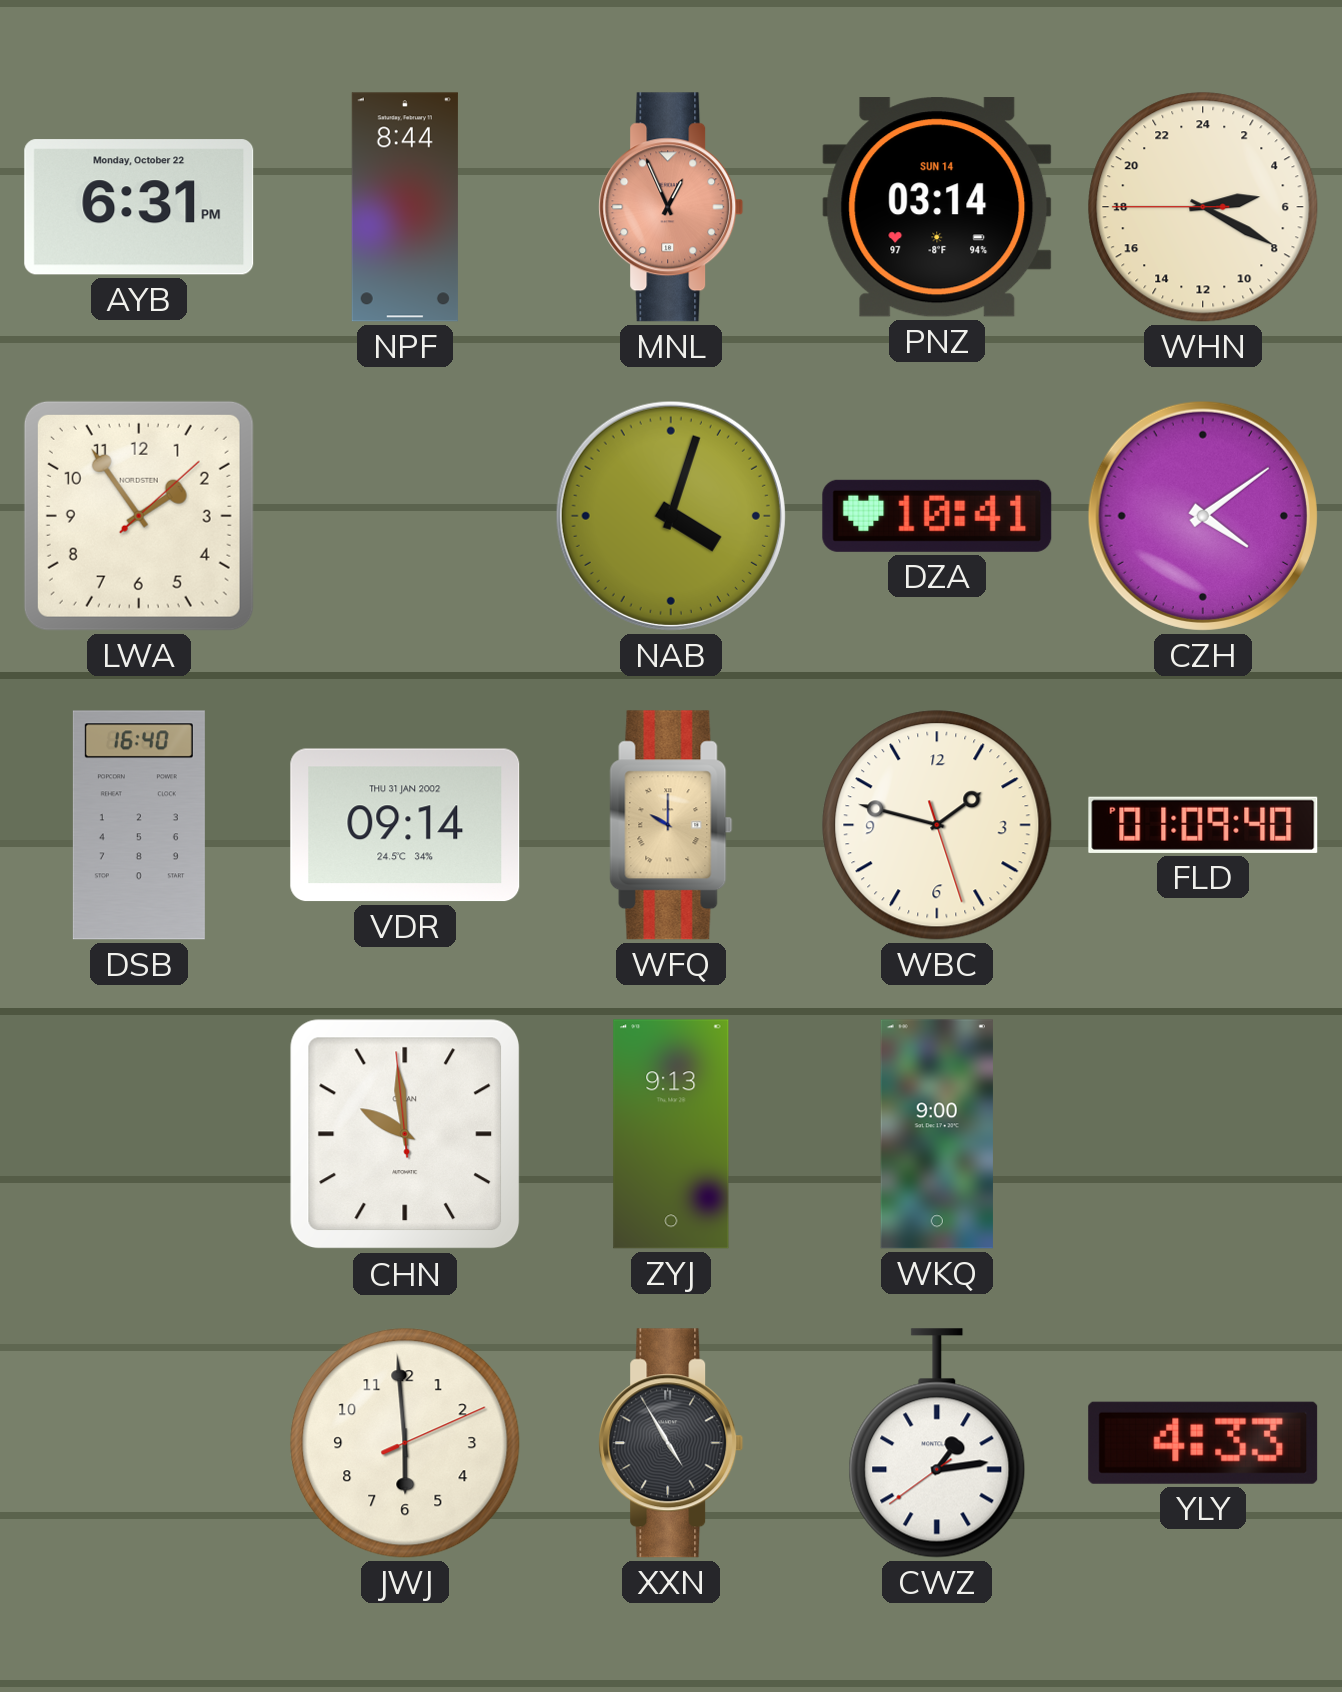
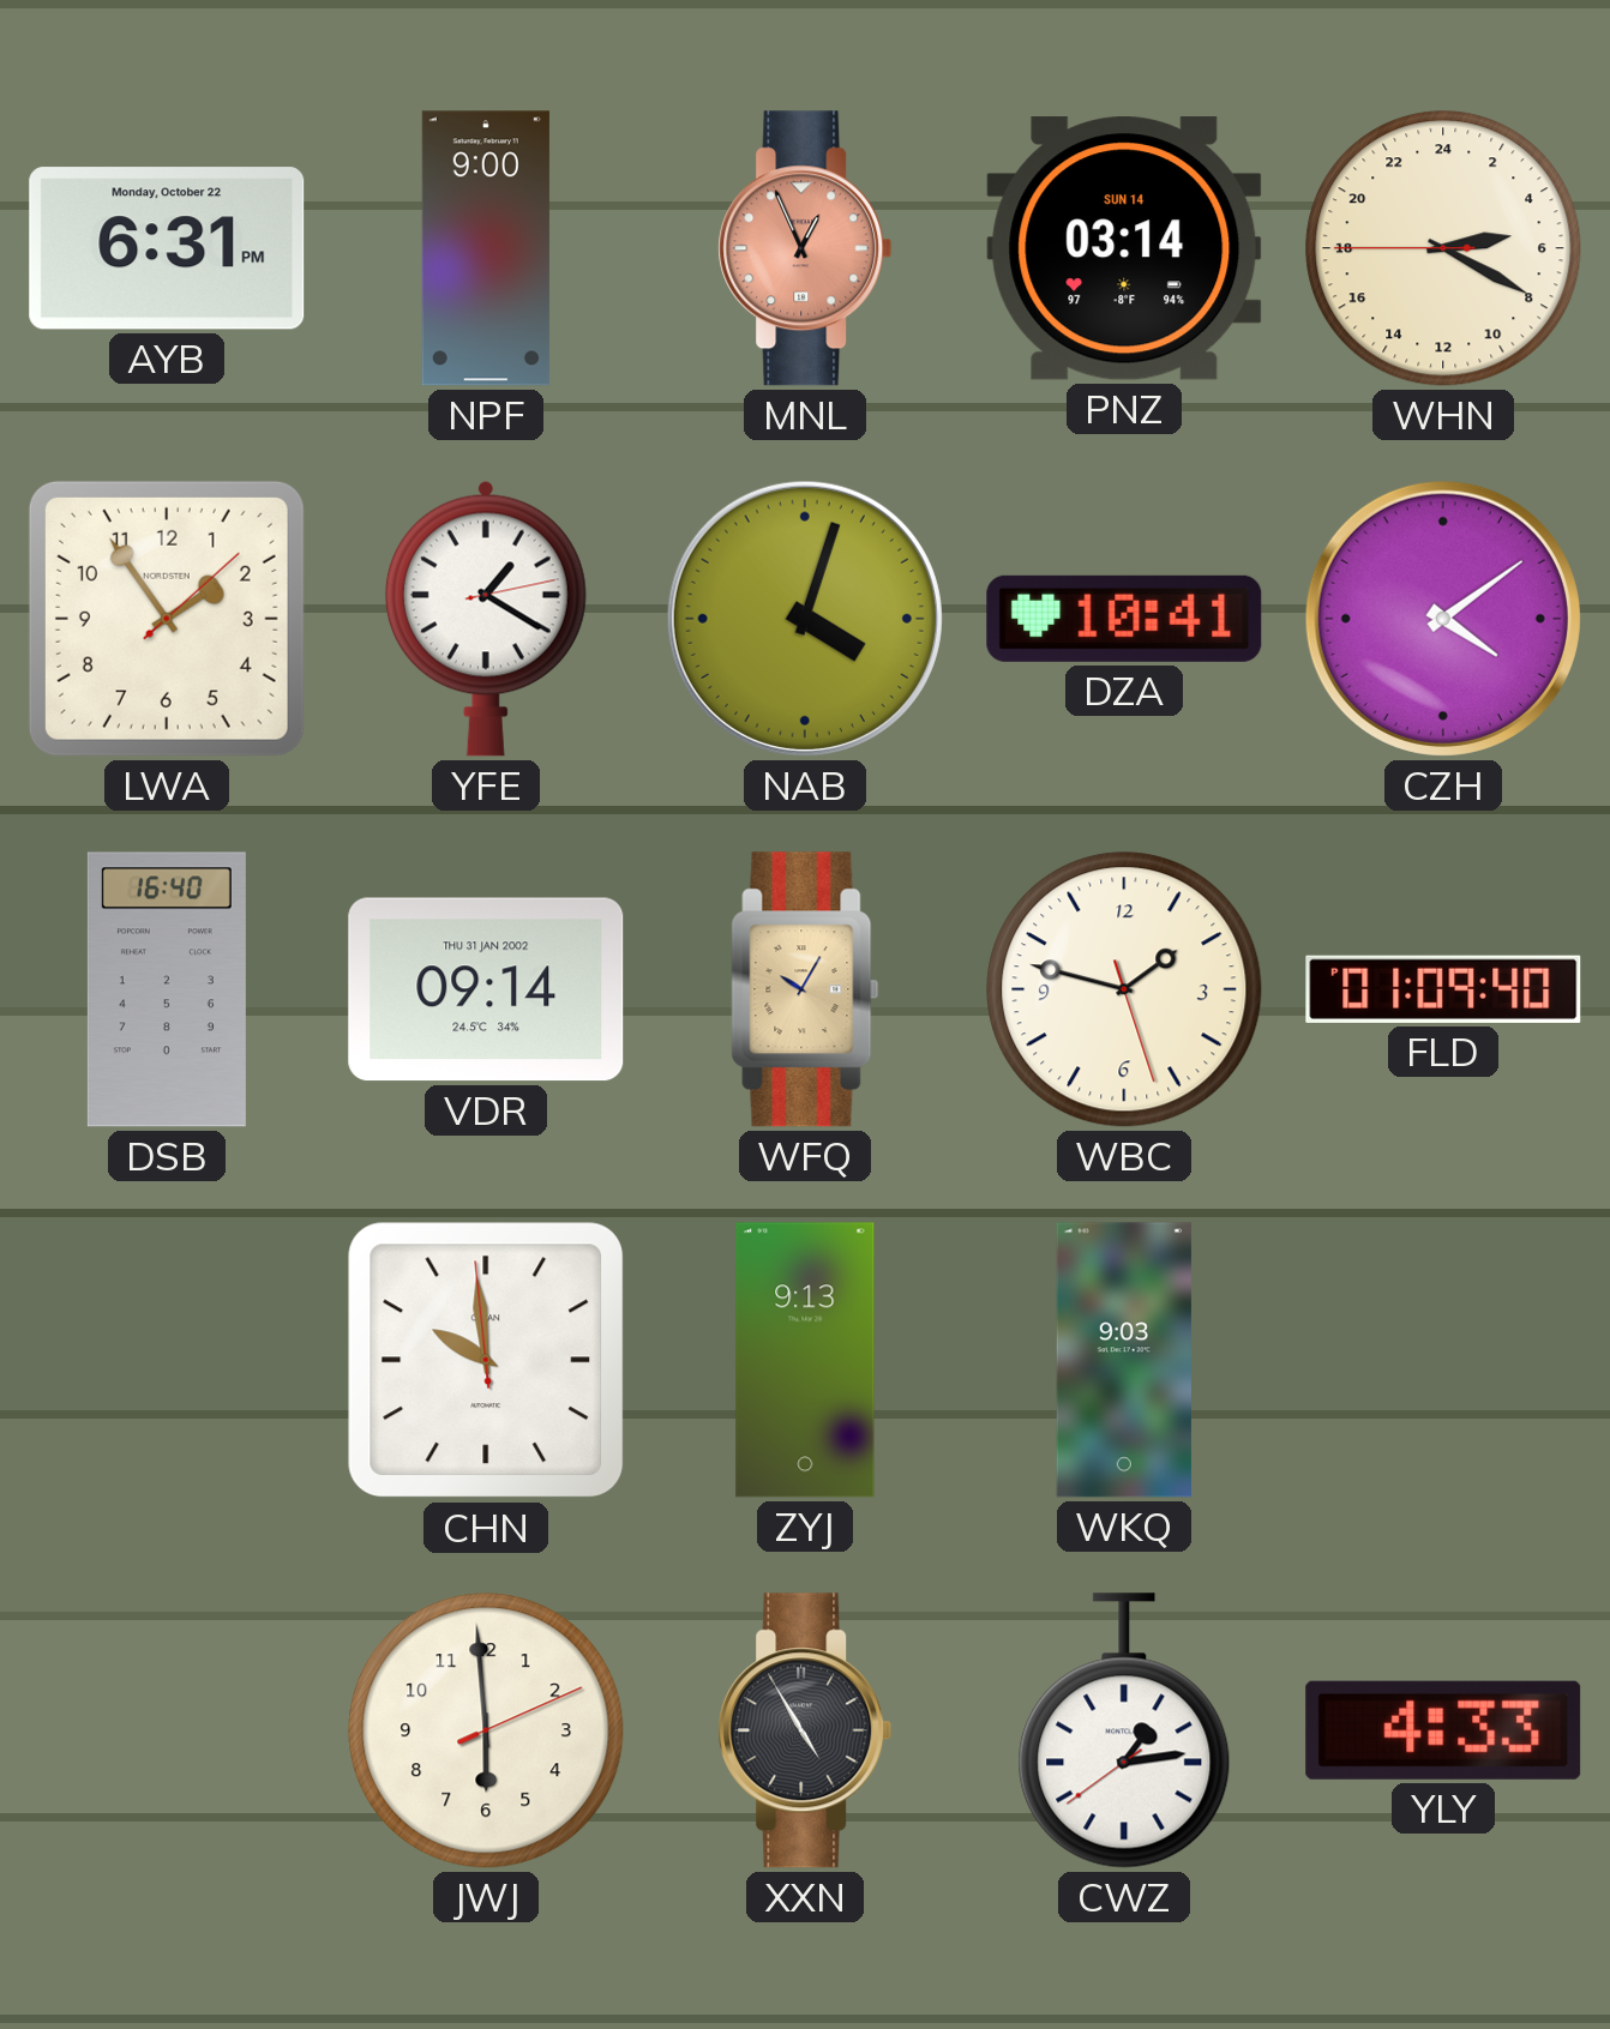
NPF: 8:44 -> 9:00
YFE: none -> 1:20
WFQ: 10:00 -> 10:05
WKQ: 9:00 -> 9:03
